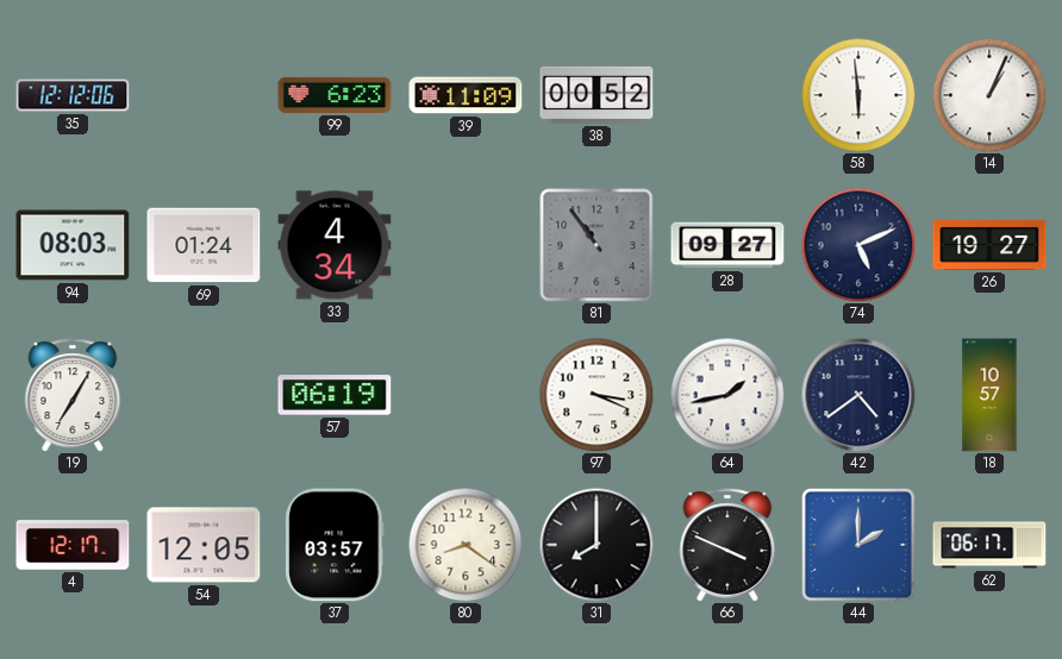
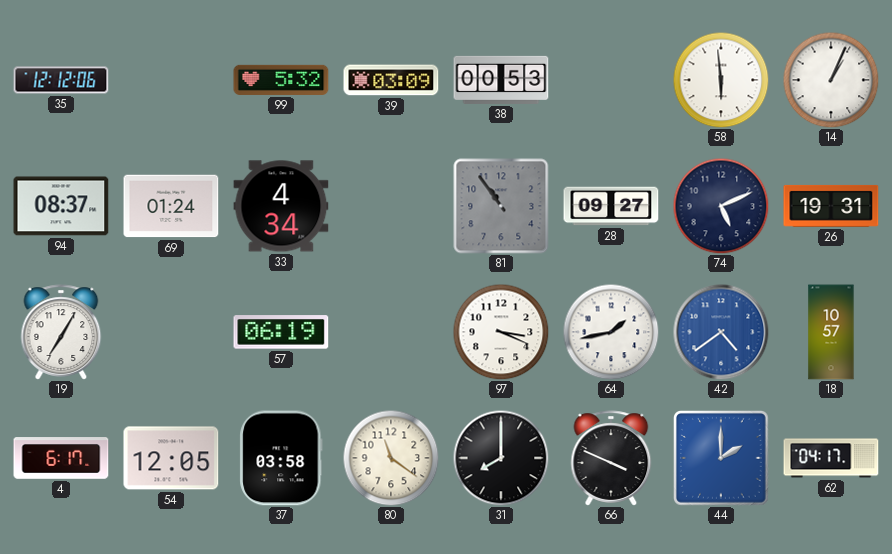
99: 6:23 -> 5:32
39: 11:09 -> 03:09
38: 00:52 -> 00:53
94: 08:03 -> 08:37
26: 19:27 -> 19:31
42 dial: navy -> blue
4: 12:17 -> 6:17
37: 03:57 -> 03:58
80: 8:21 -> 11:21
62: 06:17 -> 04:17
